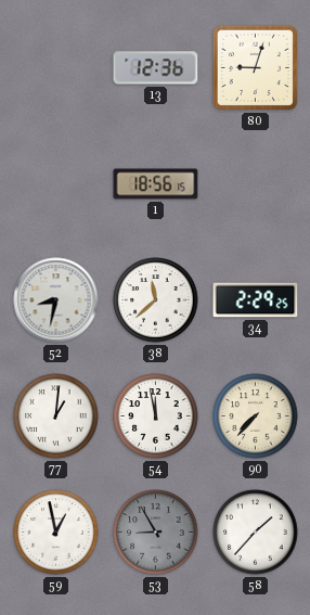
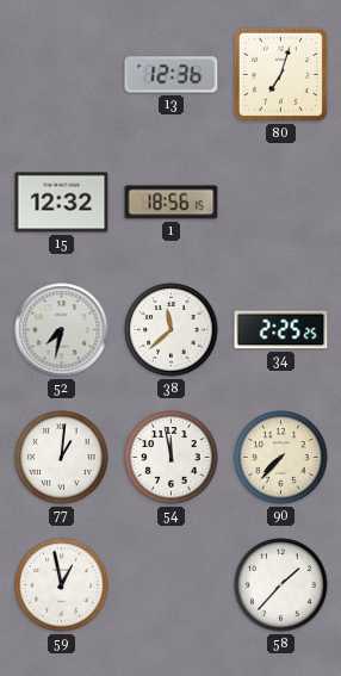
80: 9:03 -> 7:03
15: none -> 12:32
52: 8:32 -> 7:32
34: 2:29 -> 2:25
53: 8:55 -> none
